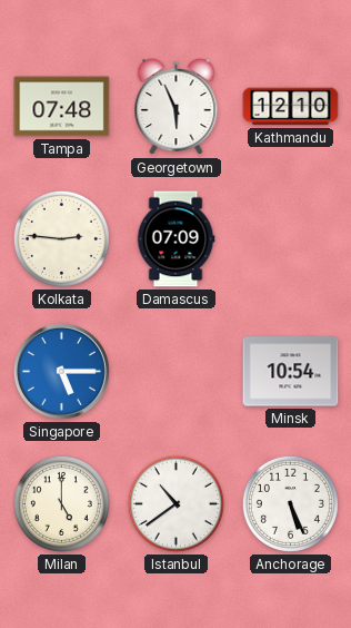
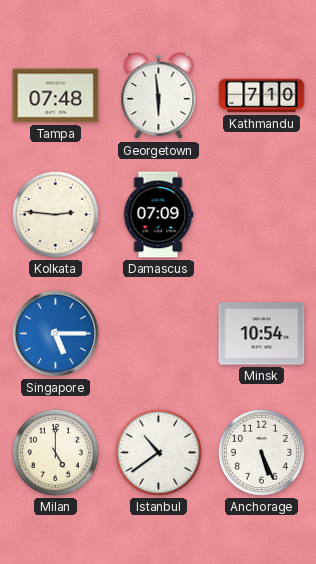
Georgetown: 5:56 -> 5:59
Kathmandu: 12:10 -> 7:10
